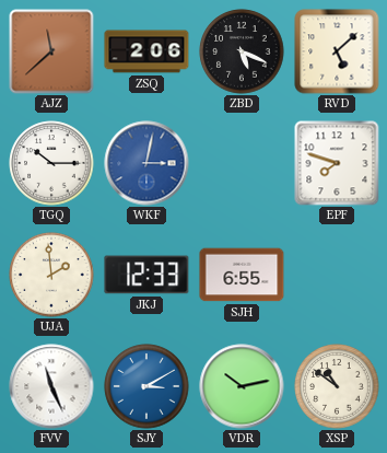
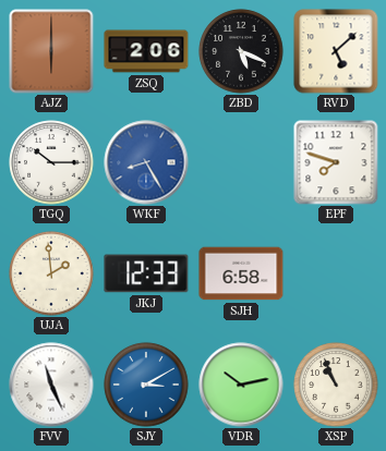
AJZ: 11:38 -> 6:00
WKF: 3:02 -> 8:25
SJH: 6:55 -> 6:58
XSP: 10:51 -> 10:56
